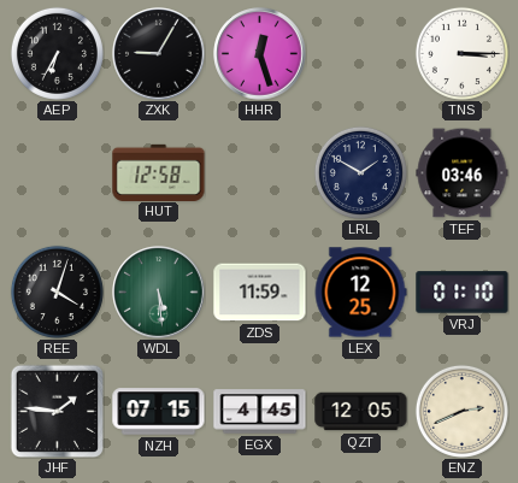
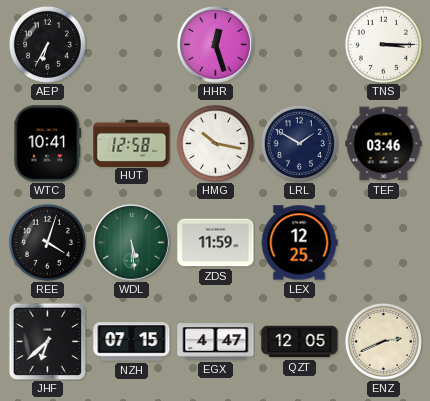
ZXK: 9:05 -> none
WTC: none -> 10:41
HMG: none -> 10:17
VRJ: 01:10 -> none
JHF: 1:46 -> 6:38
EGX: 4:45 -> 4:47
